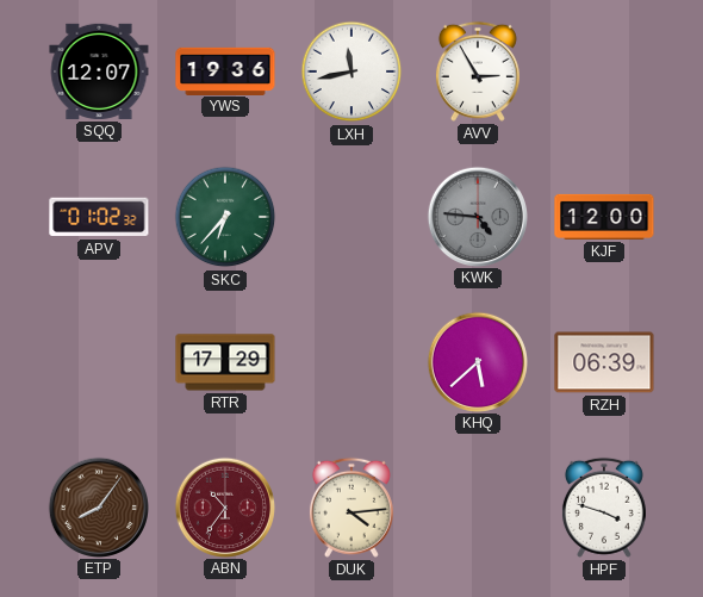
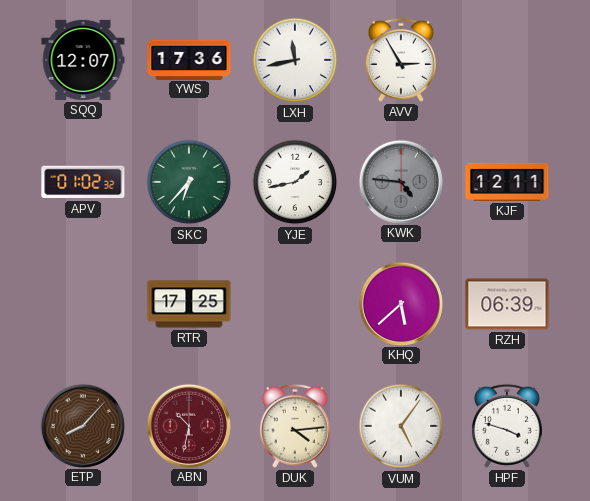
YWS: 19:36 -> 17:36
YJE: none -> 1:43
KJF: 12:00 -> 12:11
RTR: 17:29 -> 17:25
ETP: 8:06 -> 8:07
ABN: 10:36 -> 10:32
VUM: none -> 5:06
